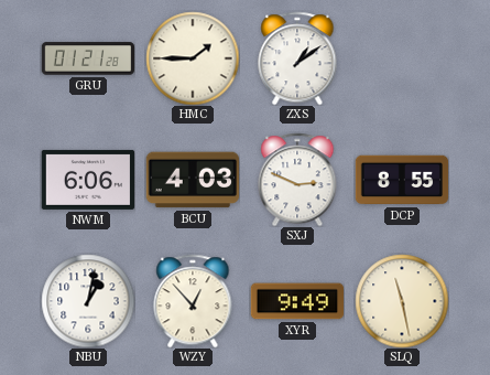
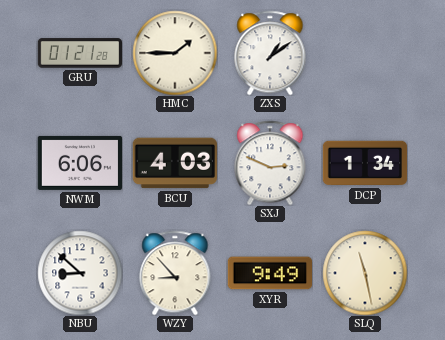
DCP: 8:55 -> 1:34
NBU: 1:02 -> 8:52
WZY: 12:53 -> 8:53
